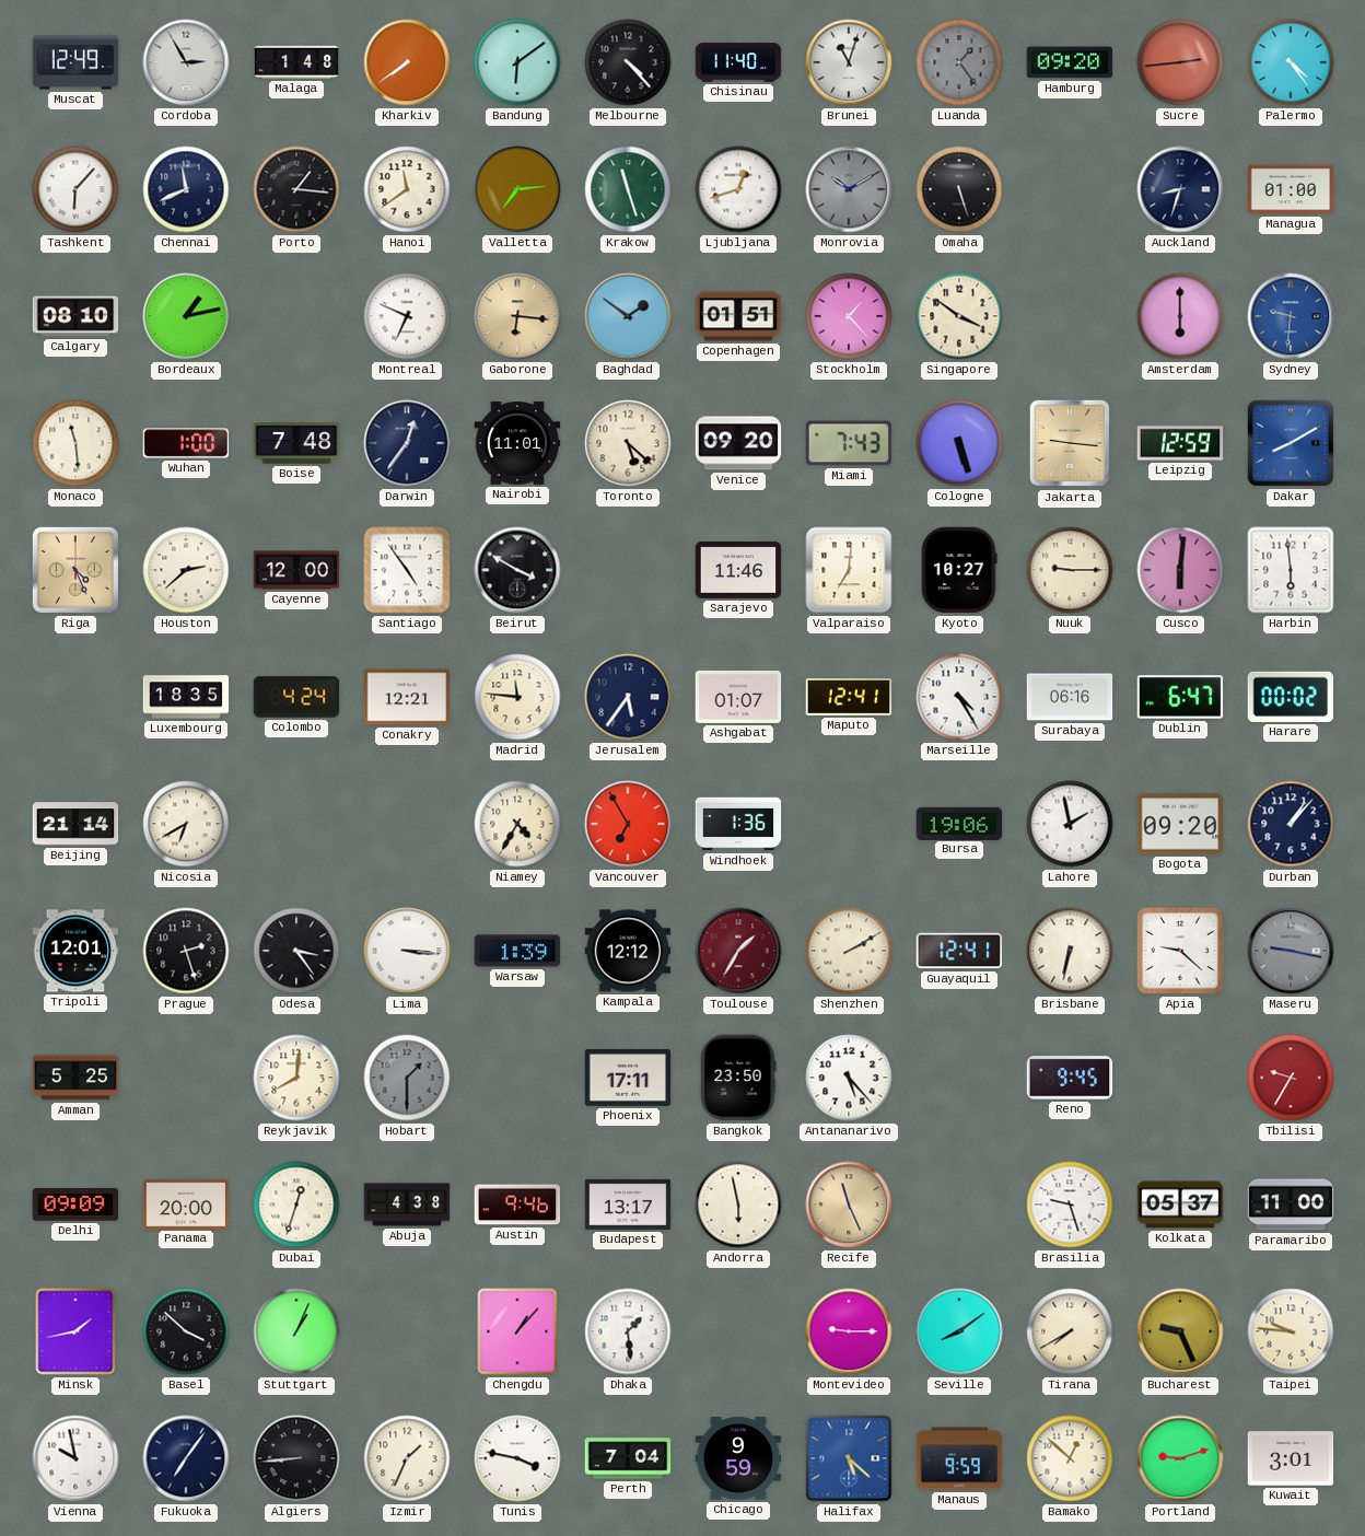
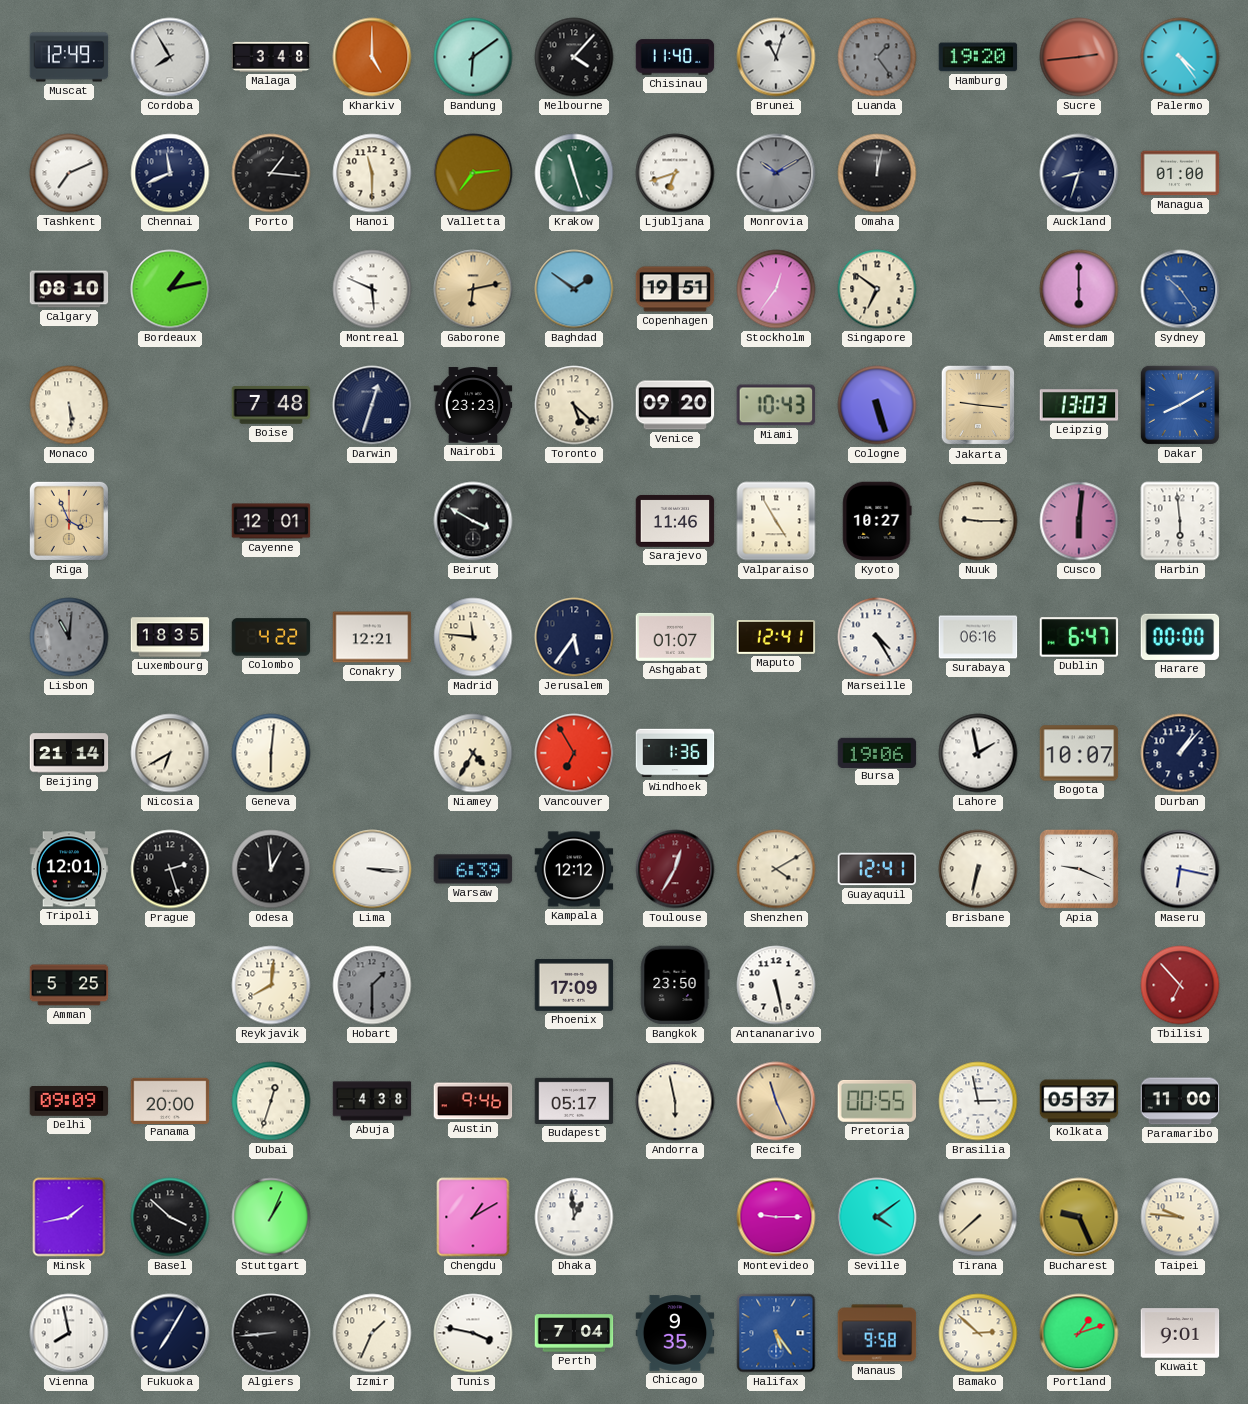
Cordoba: 2:55 -> 7:55
Malaga: 1:48 -> 3:48
Kharkiv: 7:39 -> 5:00
Melbourne: 4:23 -> 4:07
Hamburg: 09:20 -> 19:20
Tashkent: 6:07 -> 7:11
Hanoi: 11:39 -> 11:30
Ljubljana: 12:42 -> 6:42
Omaha: 5:27 -> 12:02
Montreal: 6:49 -> 5:49
Gaborone: 6:16 -> 6:13
Copenhagen: 01:51 -> 19:51
Stockholm: 1:23 -> 12:36
Singapore: 3:51 -> 6:51
Sydney: 9:31 -> 10:24
Monaco: 11:29 -> 5:29
Wuhan: 1:00 -> none
Darwin: 12:36 -> 12:33
Nairobi: 11:01 -> 23:23
Miami: 7:43 -> 10:43
Leipzig: 12:59 -> 13:03
Riga: 4:26 -> 3:56
Houston: 2:38 -> none
Cayenne: 12:00 -> 12:01
Santiago: 4:54 -> none
Valparaiso: 7:01 -> 4:55
Lisbon: none -> 11:01
Colombo: 4:24 -> 4:22
Harare: 00:02 -> 00:00
Geneva: none -> 6:01
Bogota: 09:20 -> 10:07
Odesa: 3:24 -> 12:59
Warsaw: 1:39 -> 6:39
Toulouse: 1:35 -> 12:35
Shenzhen: 2:10 -> 4:10
Apia: 9:22 -> 9:19
Maseru: 9:17 -> 6:17
Maseru dial: grey -> white
Phoenix: 17:11 -> 17:09
Antananarivo: 5:23 -> 5:28
Reno: 9:45 -> none
Tbilisi: 9:35 -> 6:53
Budapest: 13:17 -> 05:17
Pretoria: none -> 00:55
Brasilia: 9:27 -> 2:58
Chengdu: 1:07 -> 1:10
Dhaka: 1:29 -> 12:59
Seville: 8:09 -> 4:09
Tirana: 7:40 -> 7:38
Vienna: 9:58 -> 7:58
Fukuoka: 7:06 -> 7:05
Chicago: 9:59 -> 9:35
Halifax: 5:22 -> 5:24
Manaus: 9:59 -> 9:58
Bamako: 12:52 -> 2:52
Portland: 9:12 -> 1:12
Kuwait: 3:01 -> 9:01
